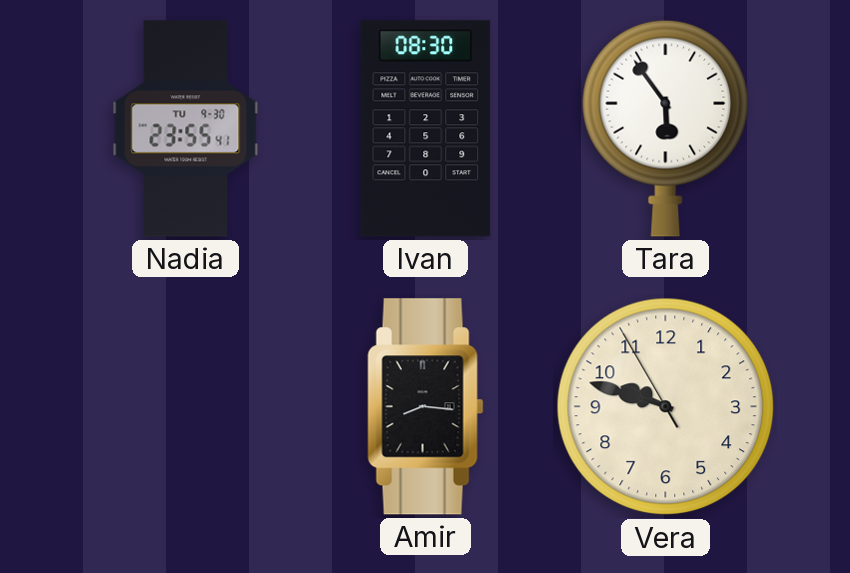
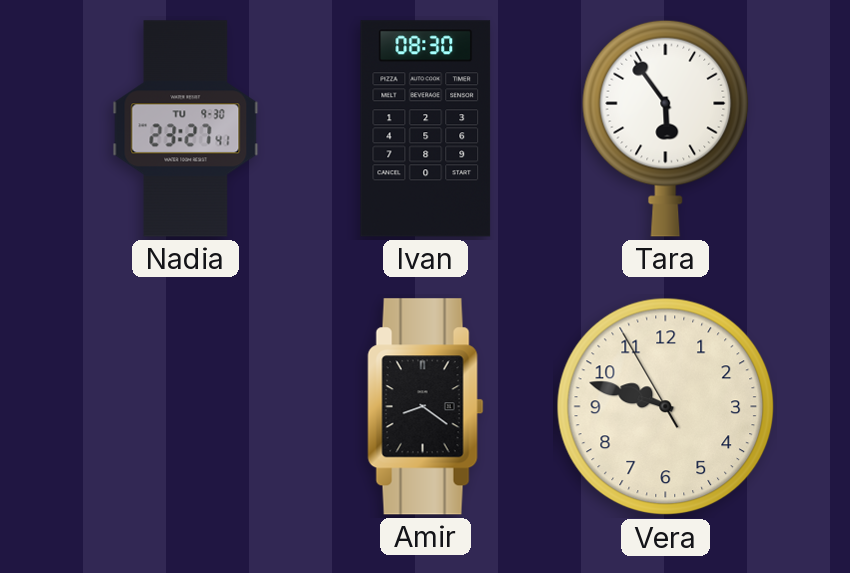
Nadia: 23:55 -> 23:27
Amir: 8:16 -> 8:21
